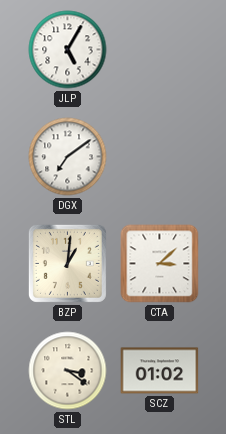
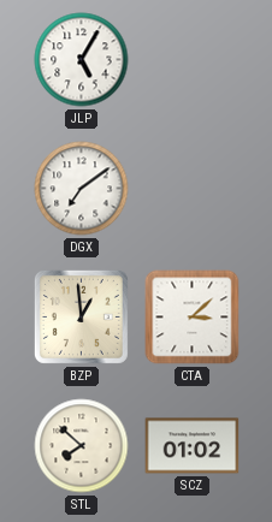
BZP: 1:01 -> 12:59
STL: 3:21 -> 7:52
